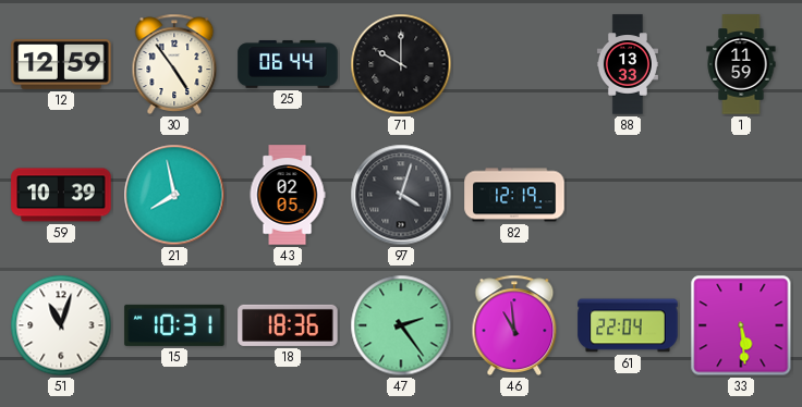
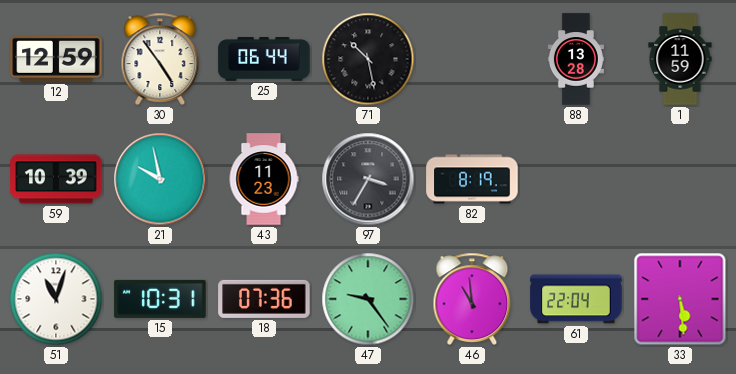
71: 10:00 -> 10:28
88: 13:33 -> 13:28
21: 7:58 -> 9:58
43: 02:05 -> 11:23
97: 4:03 -> 3:35
82: 12:19 -> 8:19
18: 18:36 -> 07:36
47: 2:24 -> 9:24
